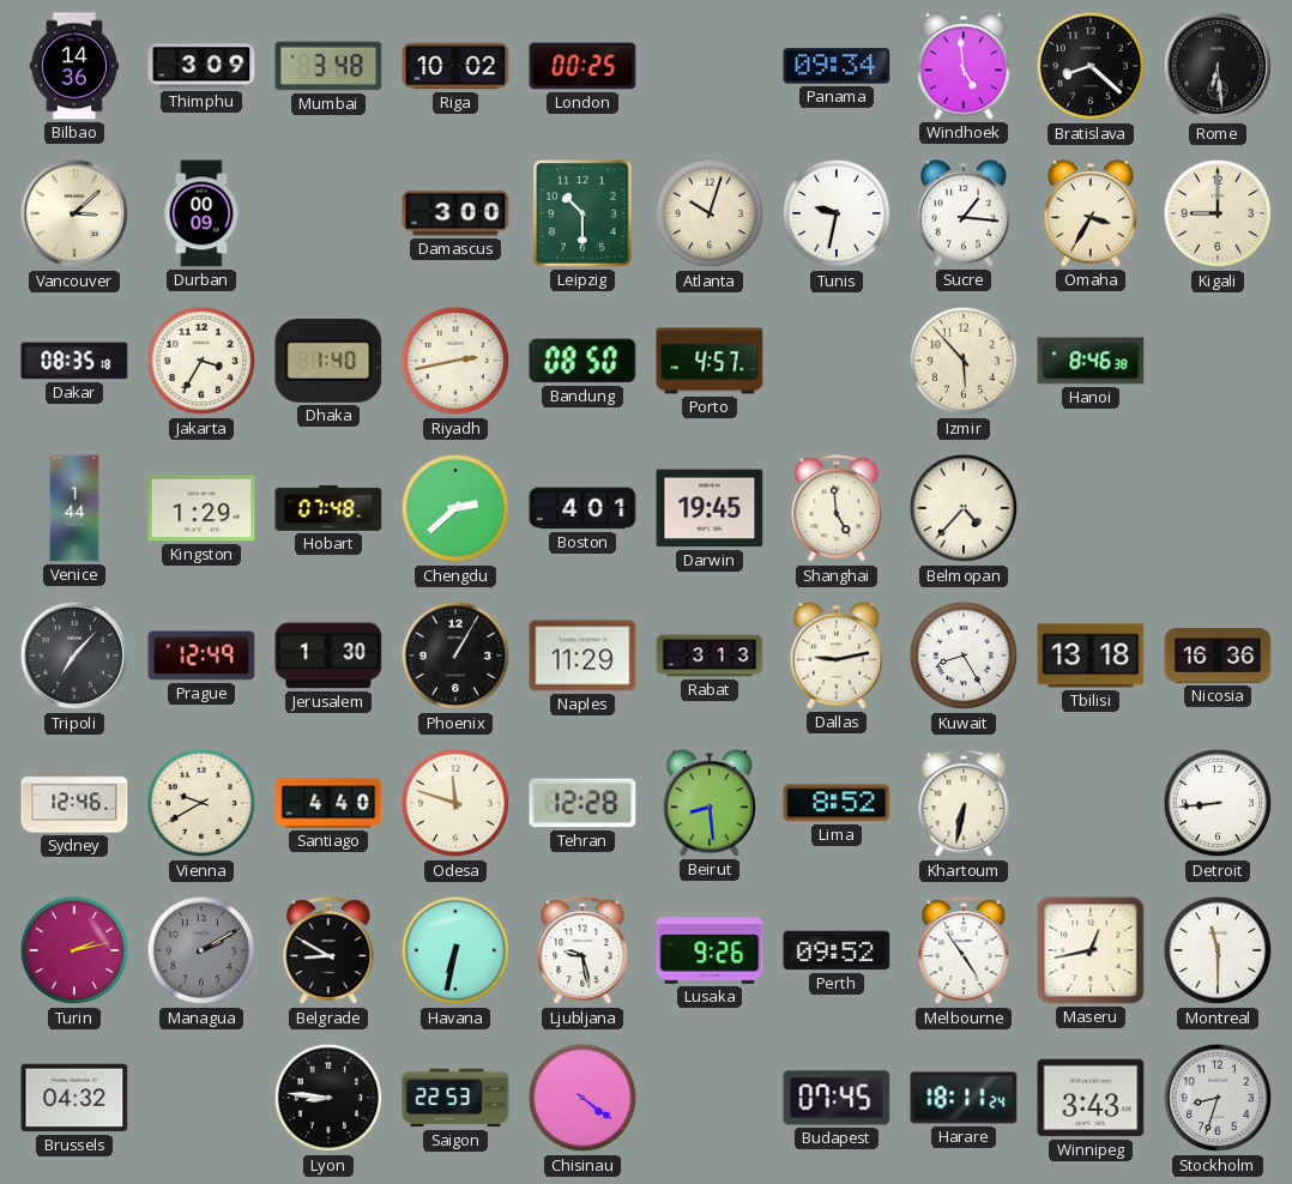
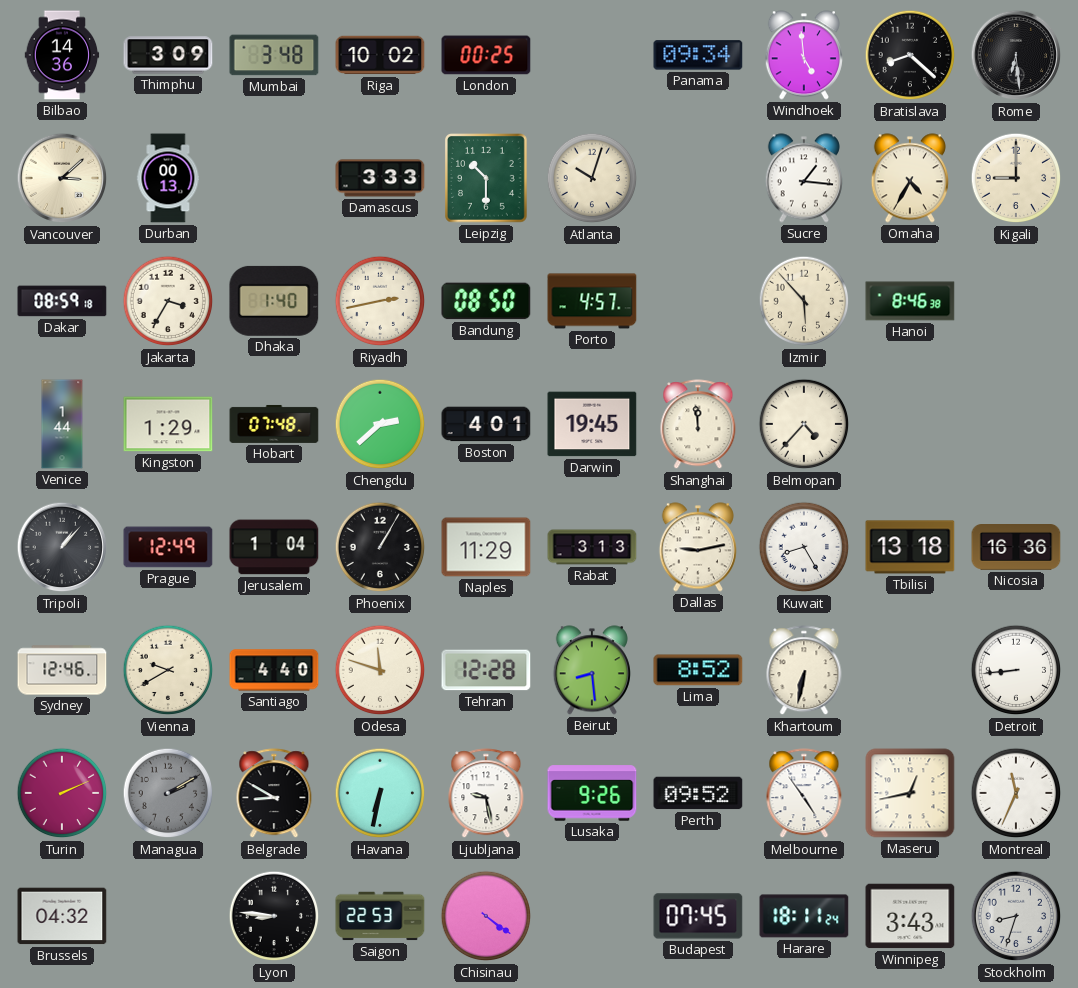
Durban: 00:09 -> 00:13
Damascus: 3:00 -> 3:33
Tunis: 9:32 -> none
Omaha: 3:35 -> 4:35
Dakar: 08:35 -> 08:59
Shanghai: 4:59 -> 11:59
Tripoli: 7:07 -> 1:07
Jerusalem: 1:30 -> 1:04
Turin: 2:13 -> 2:11
Montreal: 11:30 -> 11:34
